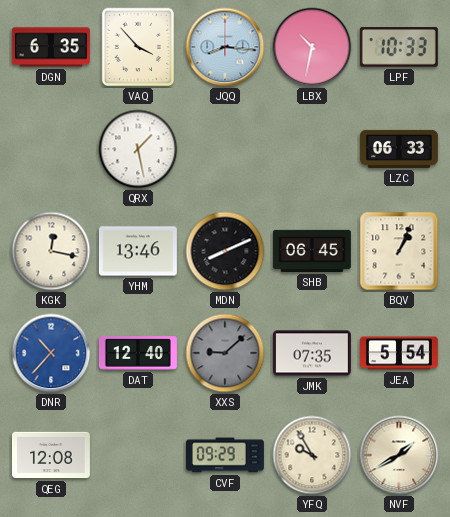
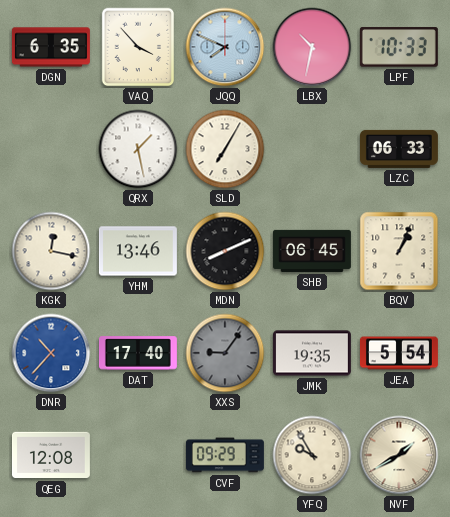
JQQ: 8:16 -> 7:49
SLD: none -> 7:05
DAT: 12:40 -> 17:40
XXS: 9:08 -> 9:06
JMK: 07:35 -> 19:35
